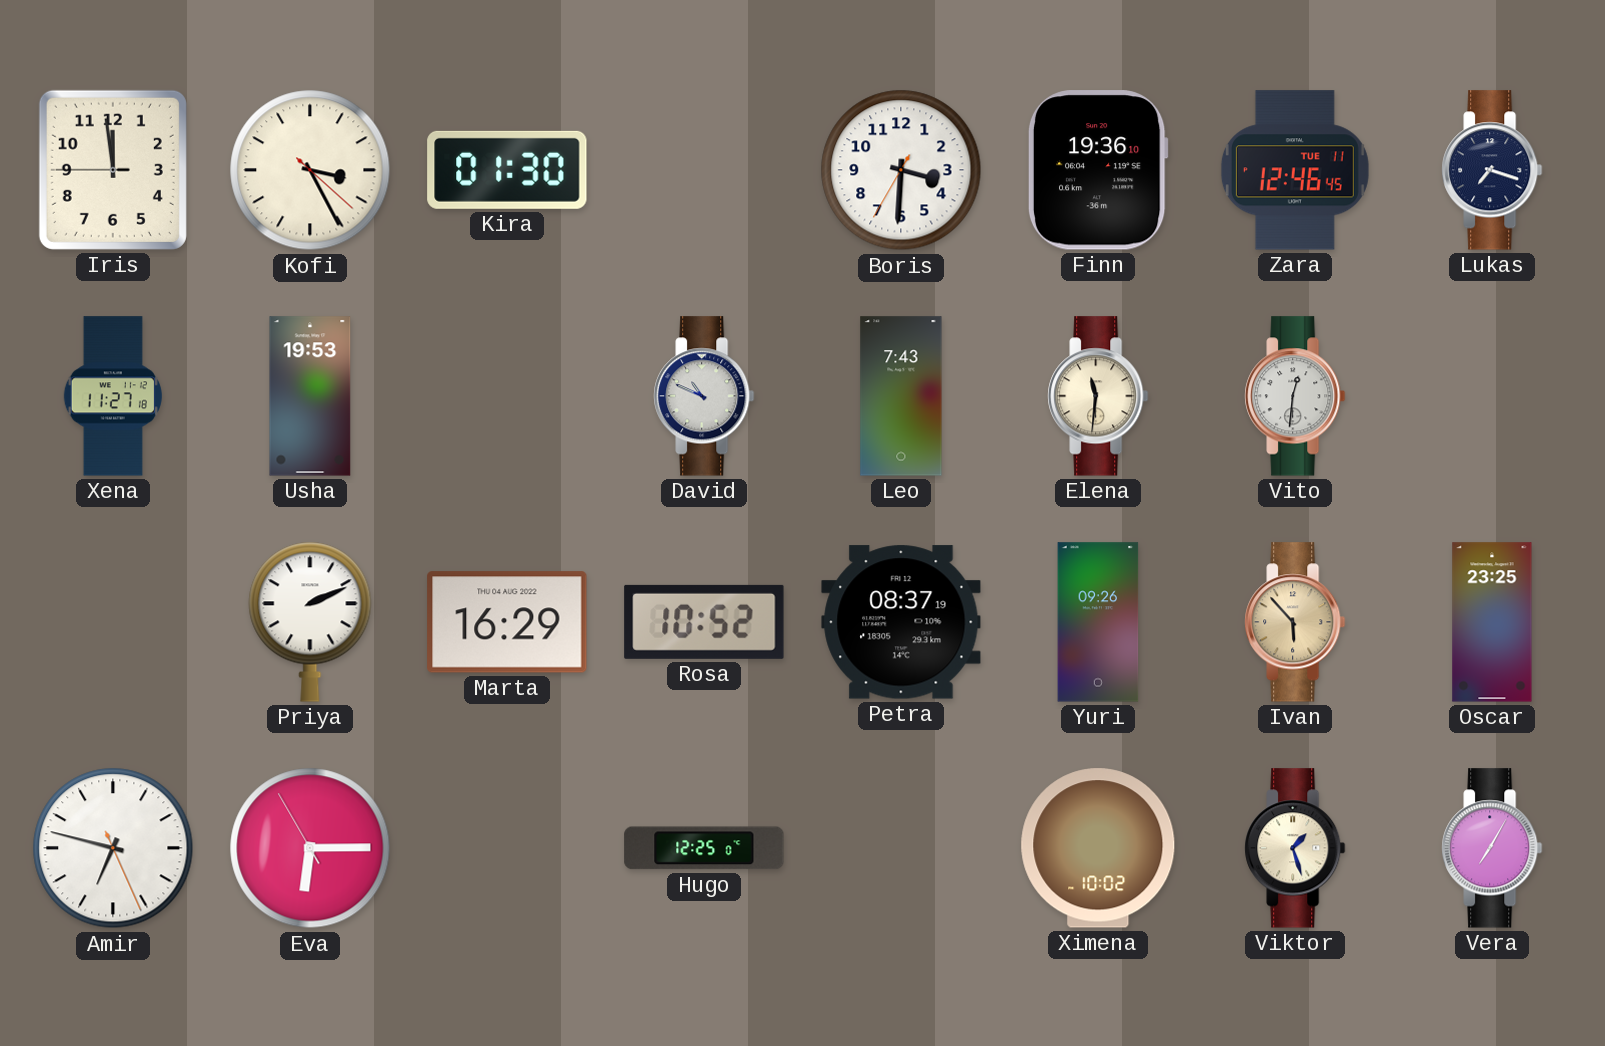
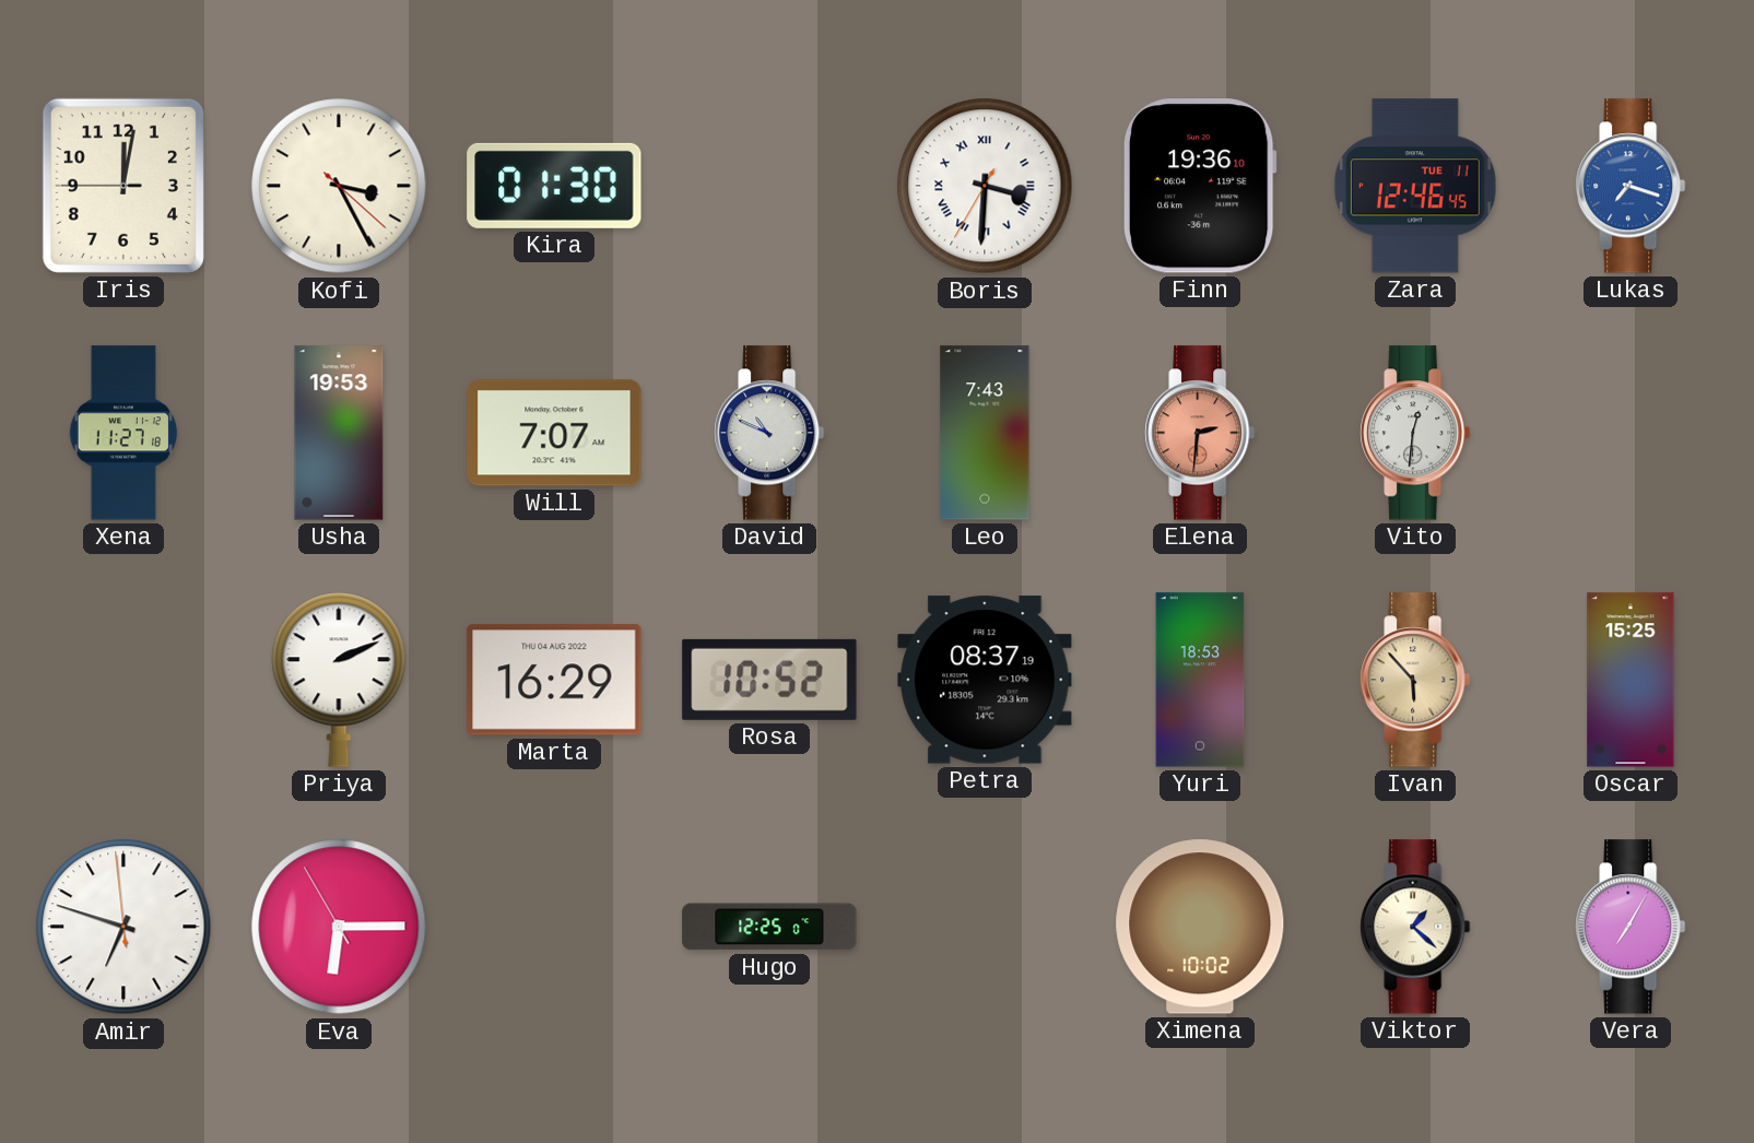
Iris: 11:58 -> 12:01
Boris numerals: Arabic -> Roman
Lukas dial: navy -> blue
Will: none -> 7:07
Elena: 11:31 -> 2:31
Elena dial: cream -> salmon
Yuri: 09:26 -> 18:53
Oscar: 23:25 -> 15:25
Amir: 6:47:26 -> 6:47:59
Viktor: 1:27 -> 1:22
